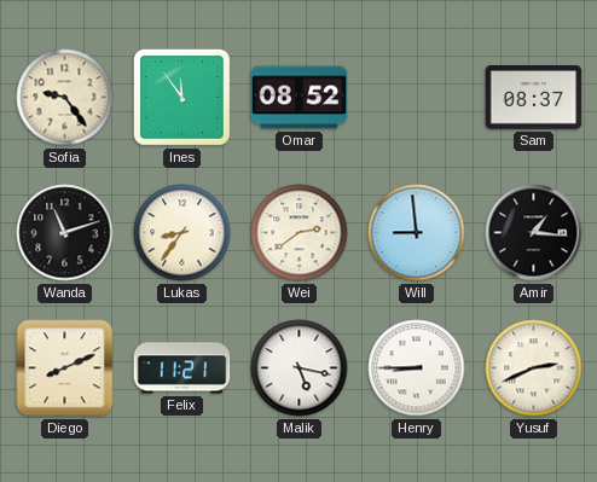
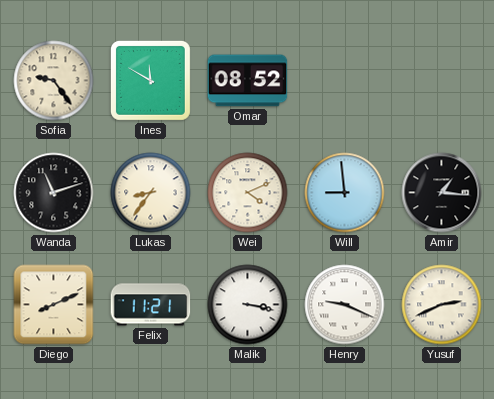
Ines: 11:54 -> 11:50
Sam: 08:37 -> none
Wei: 2:39 -> 4:11
Malik: 5:17 -> 3:17
Henry: 8:45 -> 9:19
